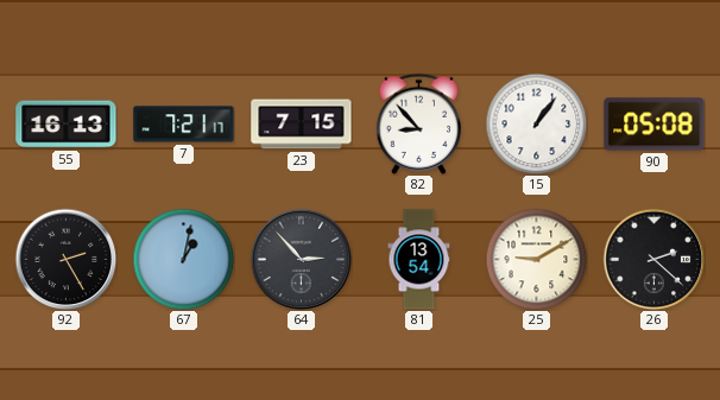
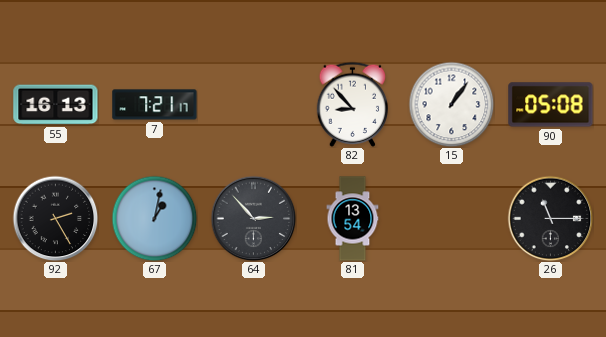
23: 7:15 -> none
25: 9:10 -> none
26: 2:22 -> 11:15
